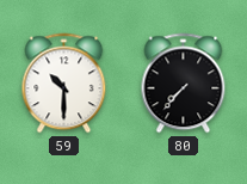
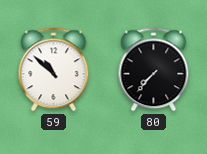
59: 10:30 -> 10:52
